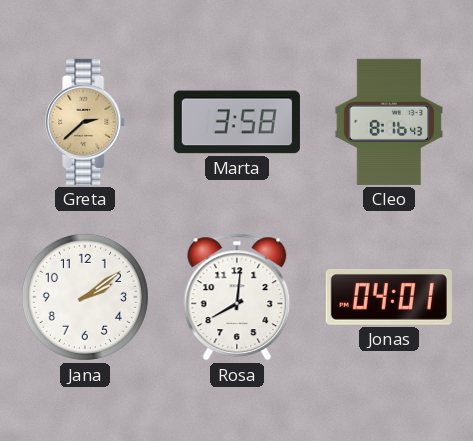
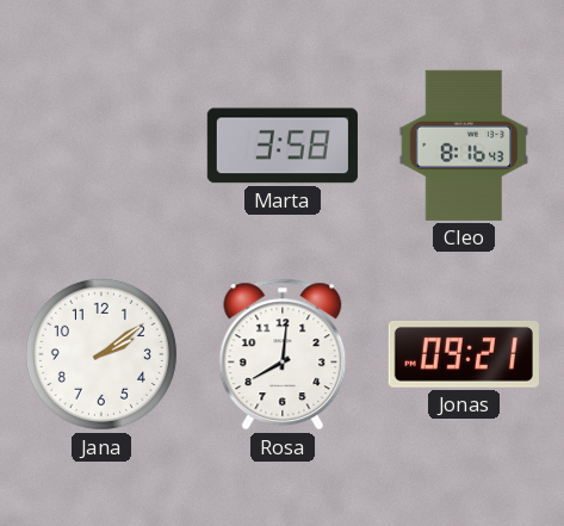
Greta: 2:38 -> none
Jonas: 04:01 -> 09:21
